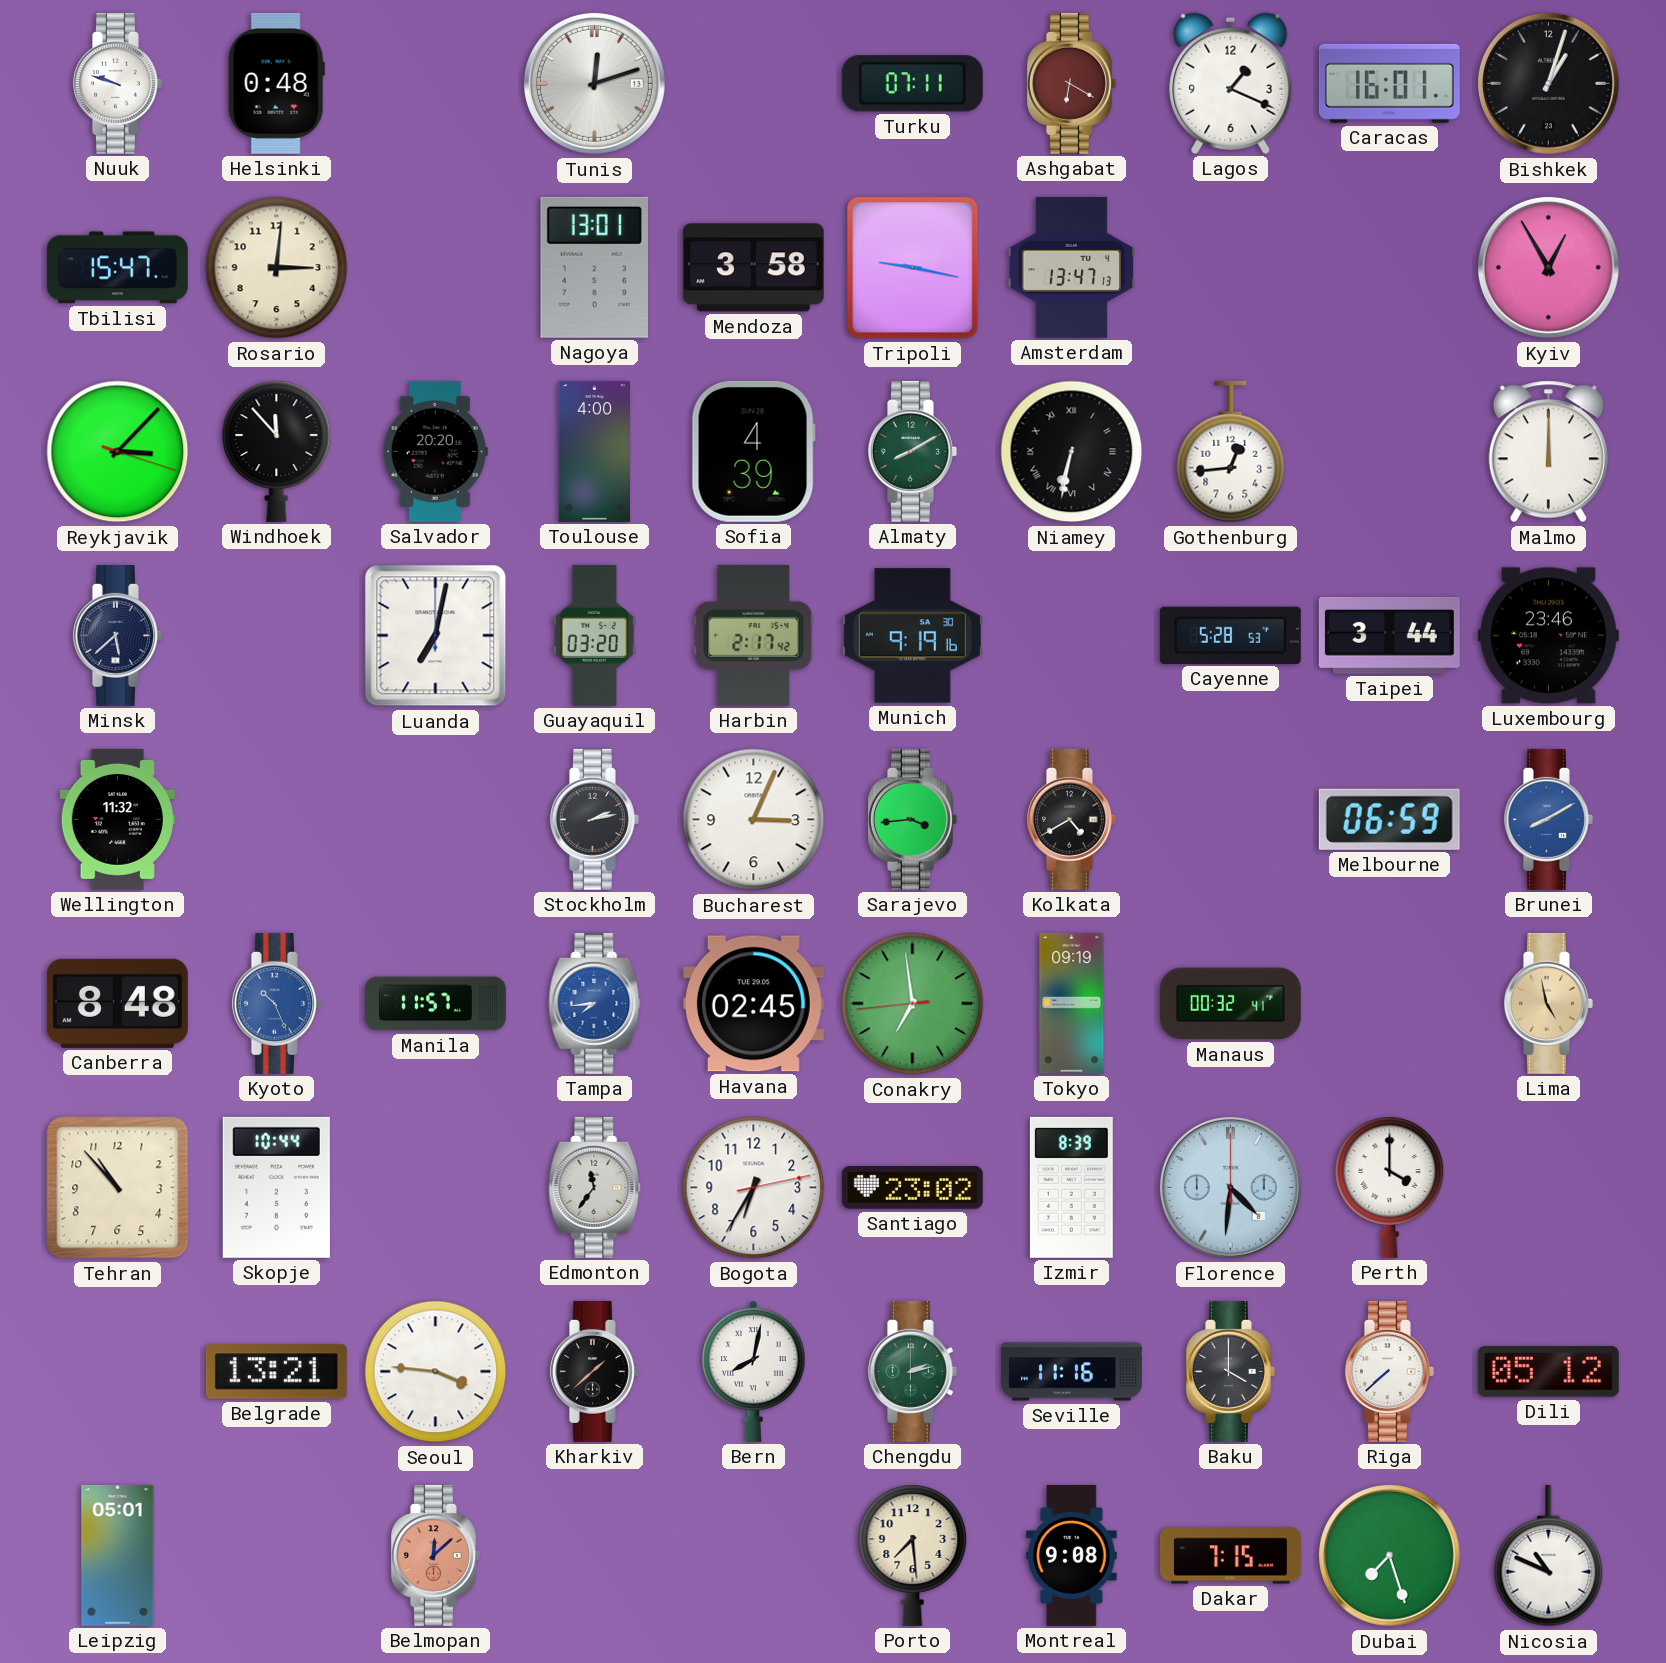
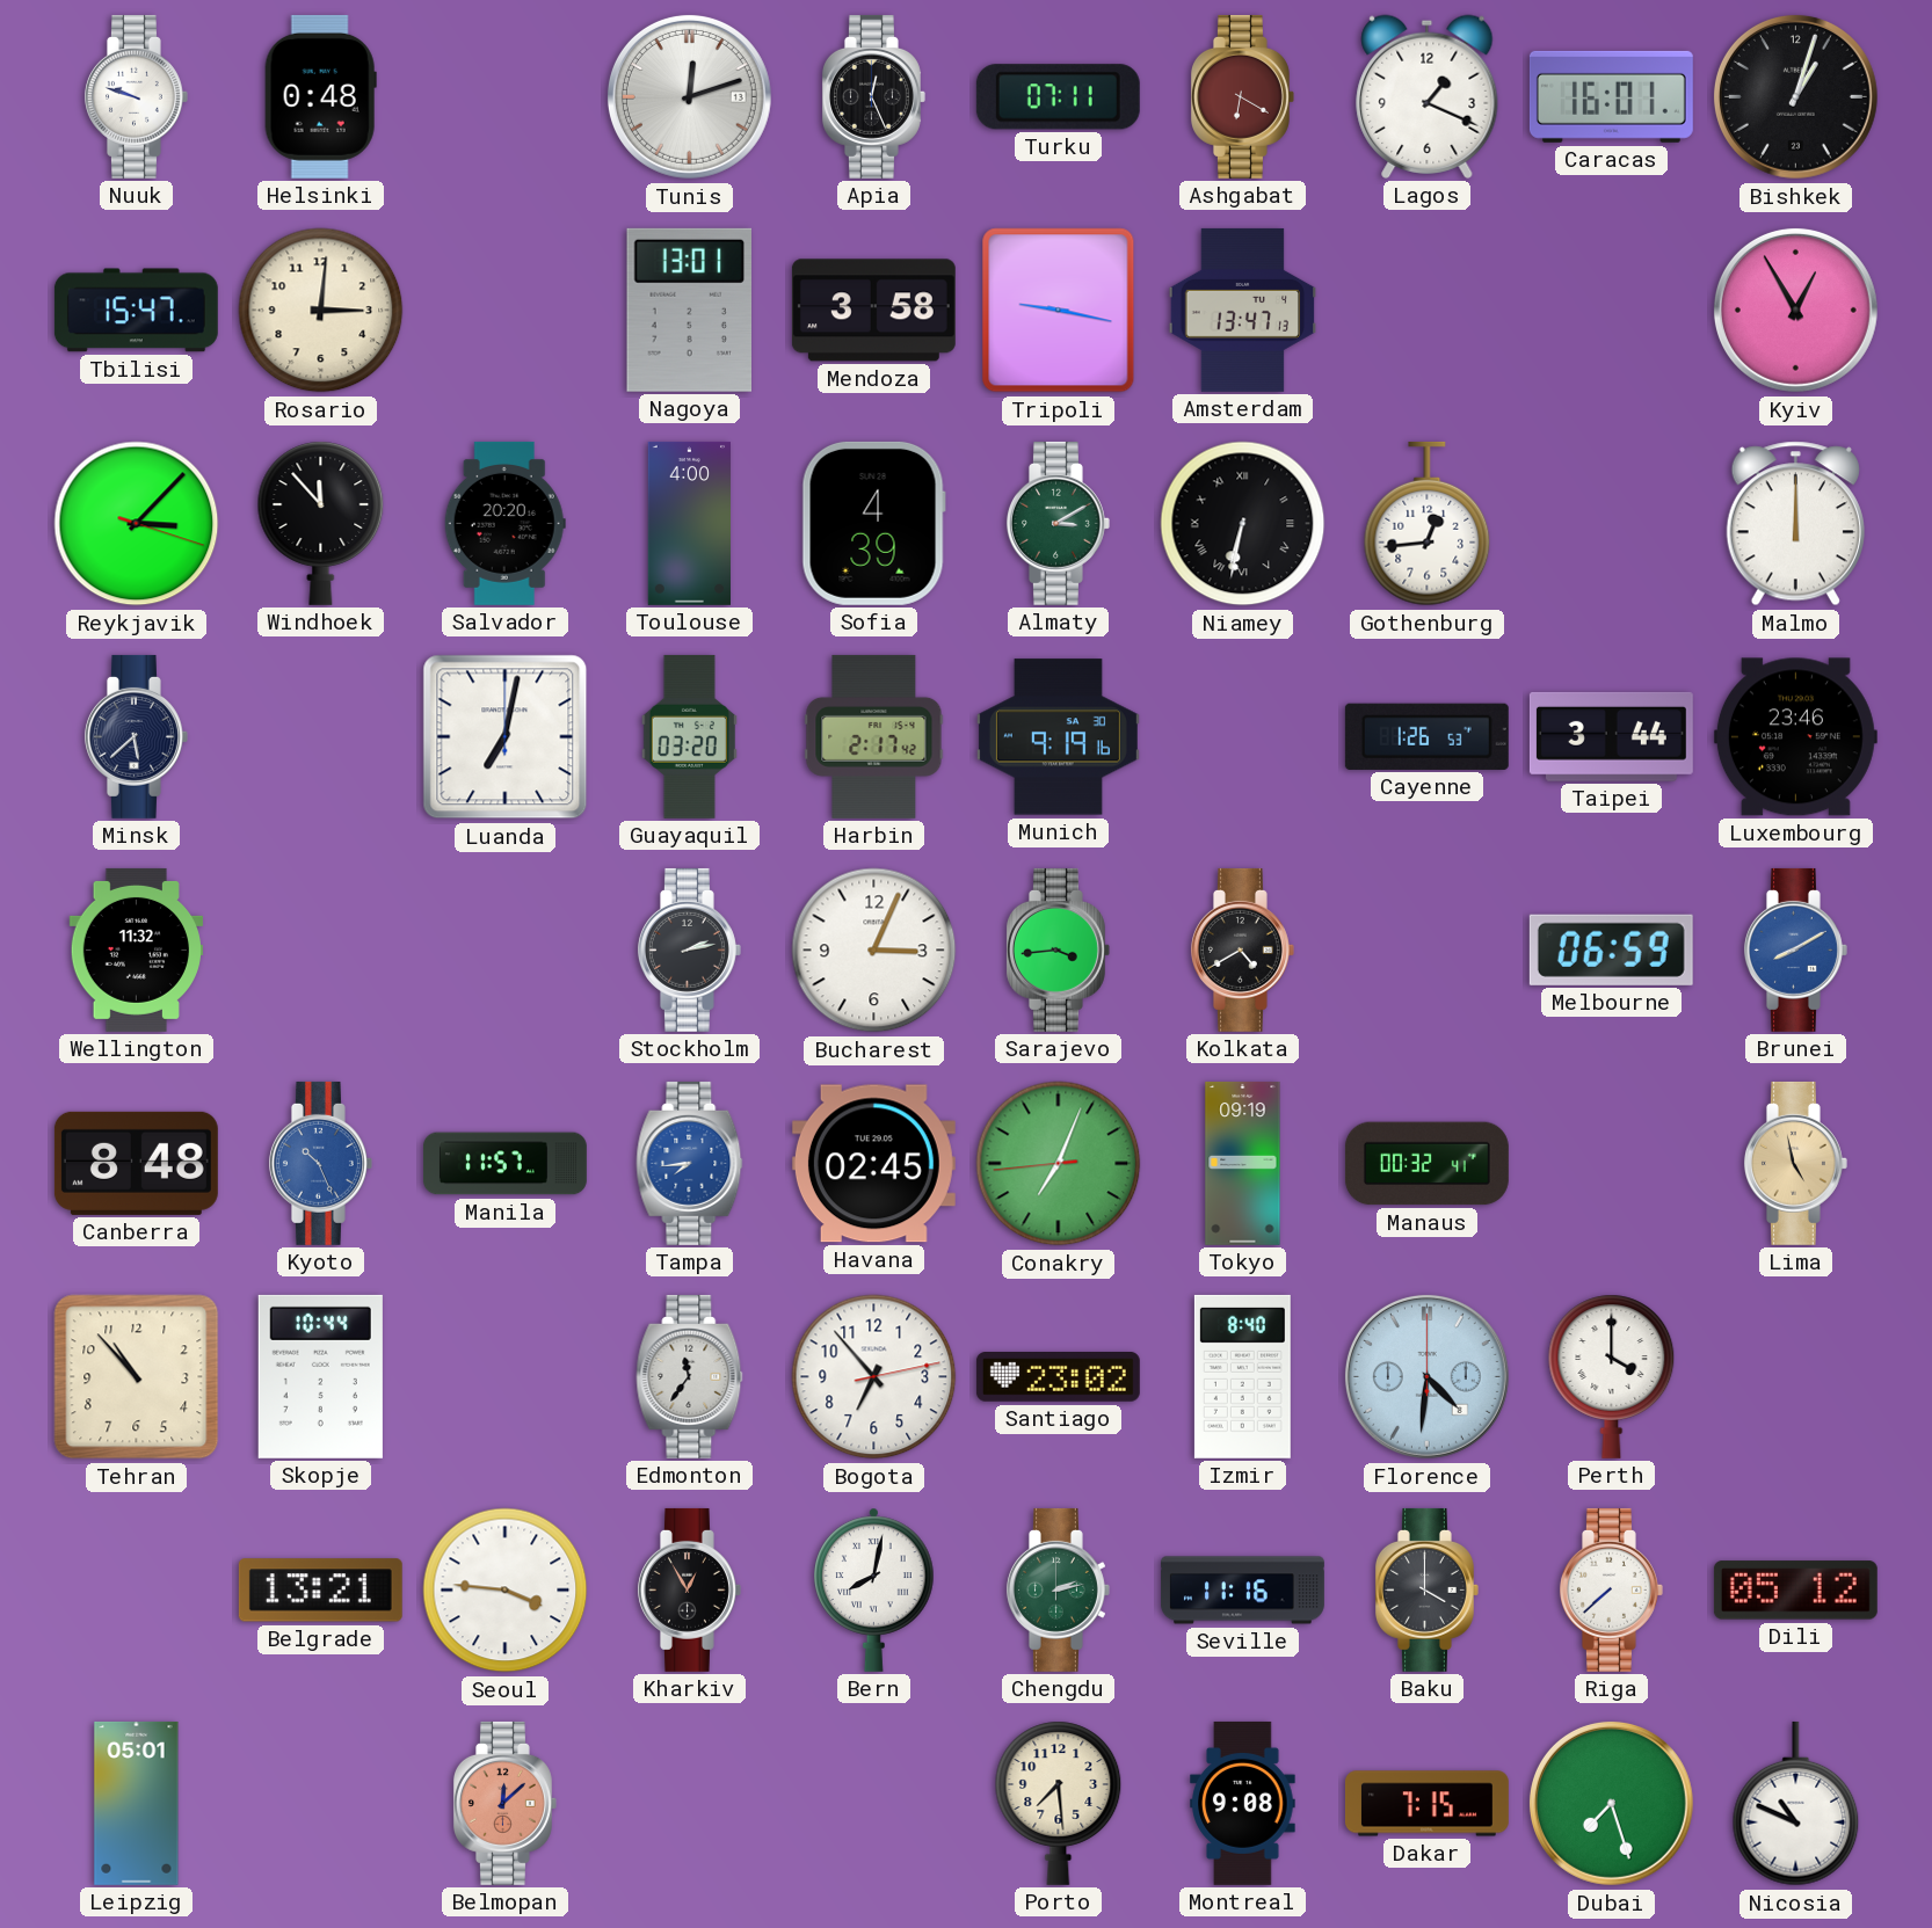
Apia: none -> 12:26
Almaty: 8:10 -> 3:10
Cayenne: 5:28 -> 1:26
Conakry: 6:58 -> 7:03
Bogota: 6:35 -> 6:53
Izmir: 8:39 -> 8:40
Kharkiv: 1:38 -> 12:55
